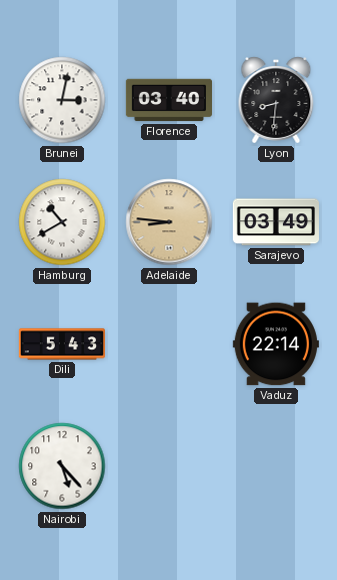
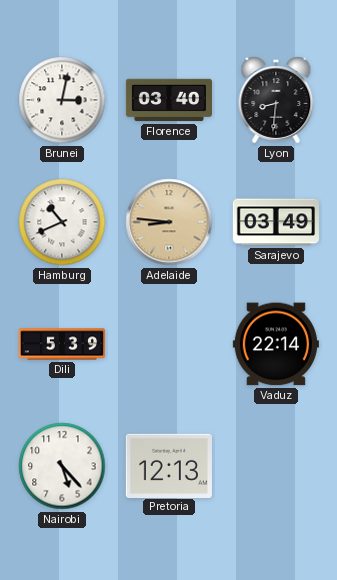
Hamburg: 10:40 -> 10:41
Dili: 5:43 -> 5:39
Pretoria: none -> 12:13
